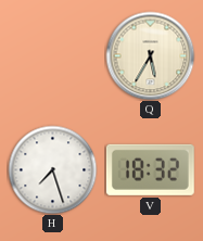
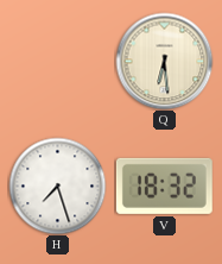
Q: 5:35 -> 6:29
